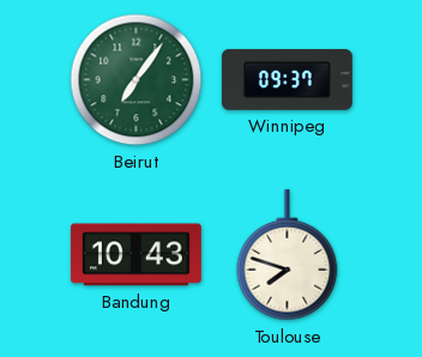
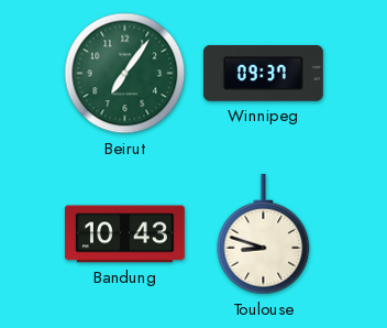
Toulouse: 7:48 -> 8:48
